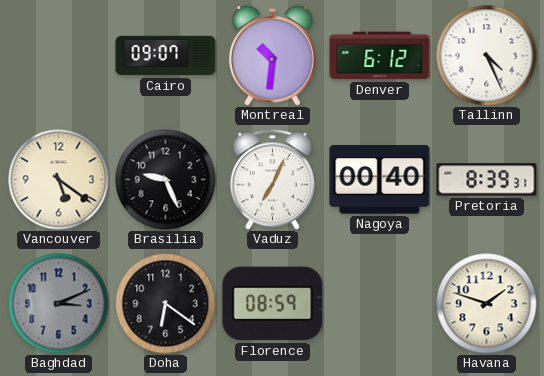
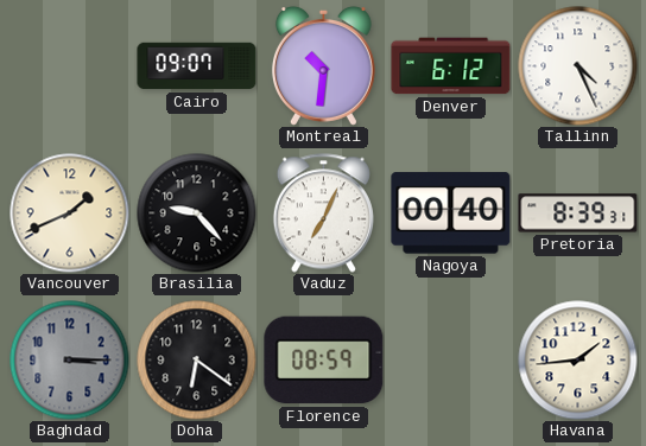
Vancouver: 5:21 -> 1:41
Brasilia: 9:26 -> 9:23
Baghdad: 3:11 -> 3:15
Havana: 1:48 -> 1:44
